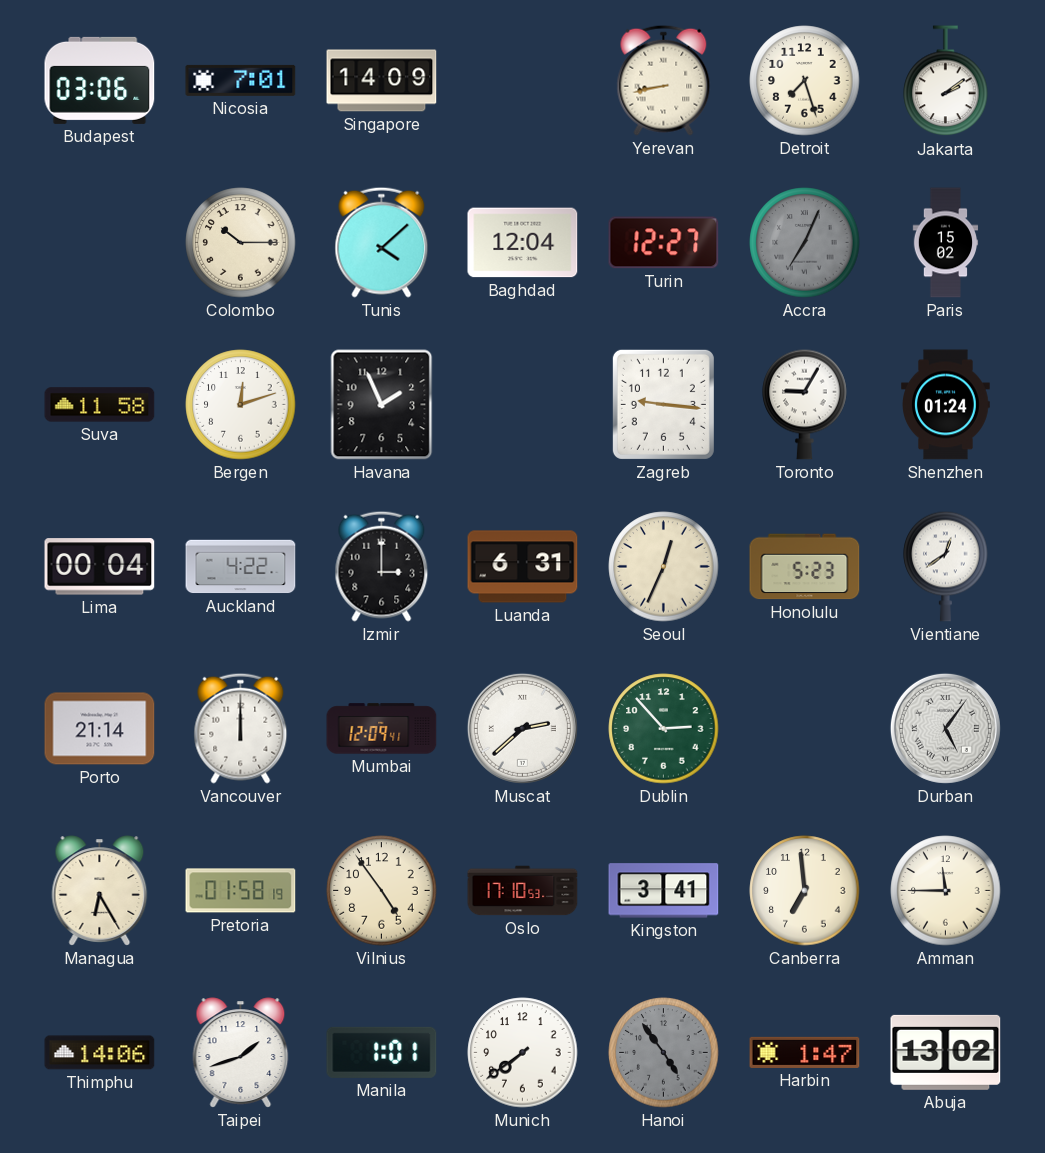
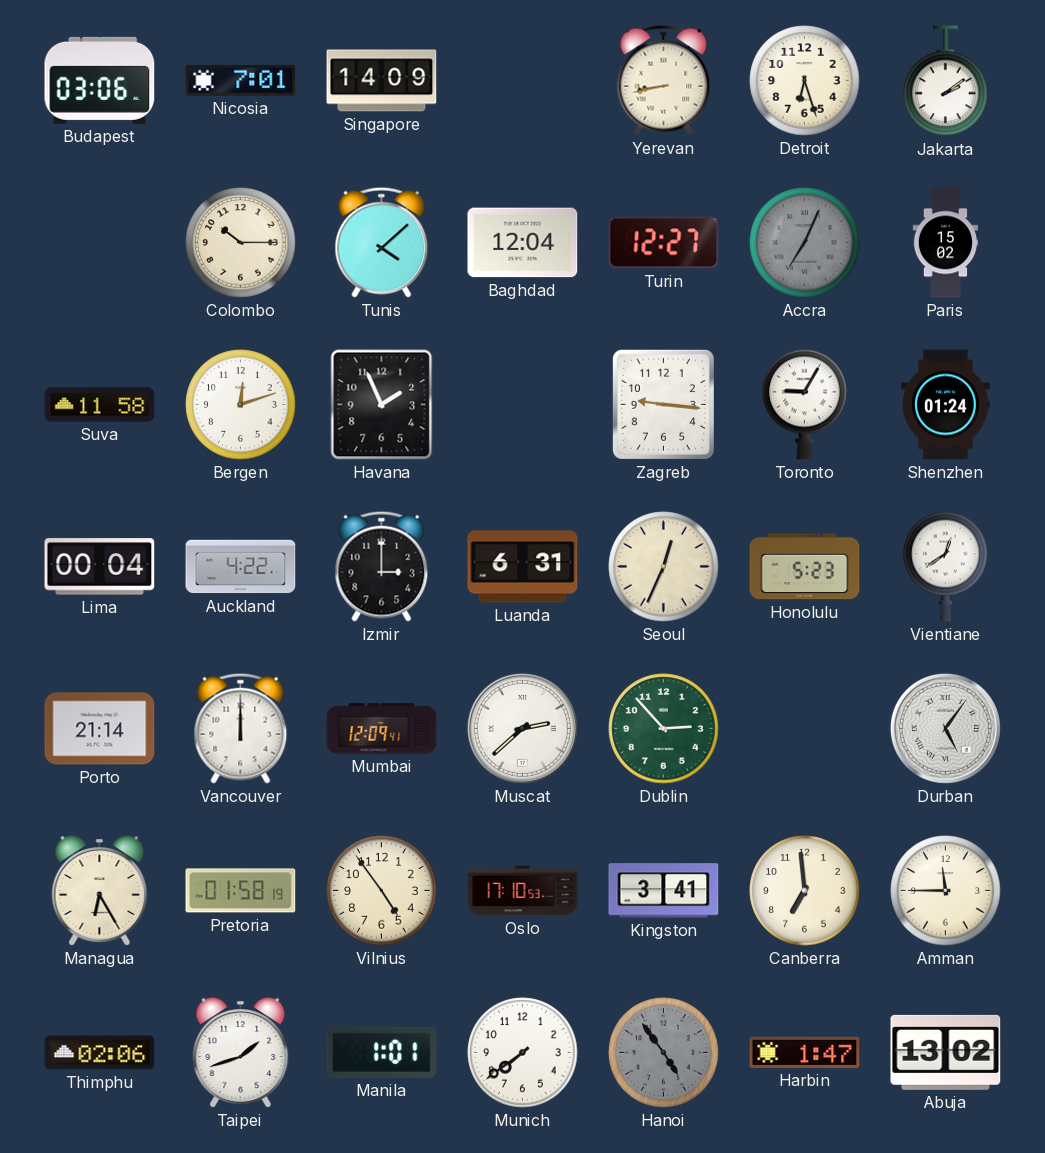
Detroit: 7:27 -> 6:27
Thimphu: 14:06 -> 02:06
